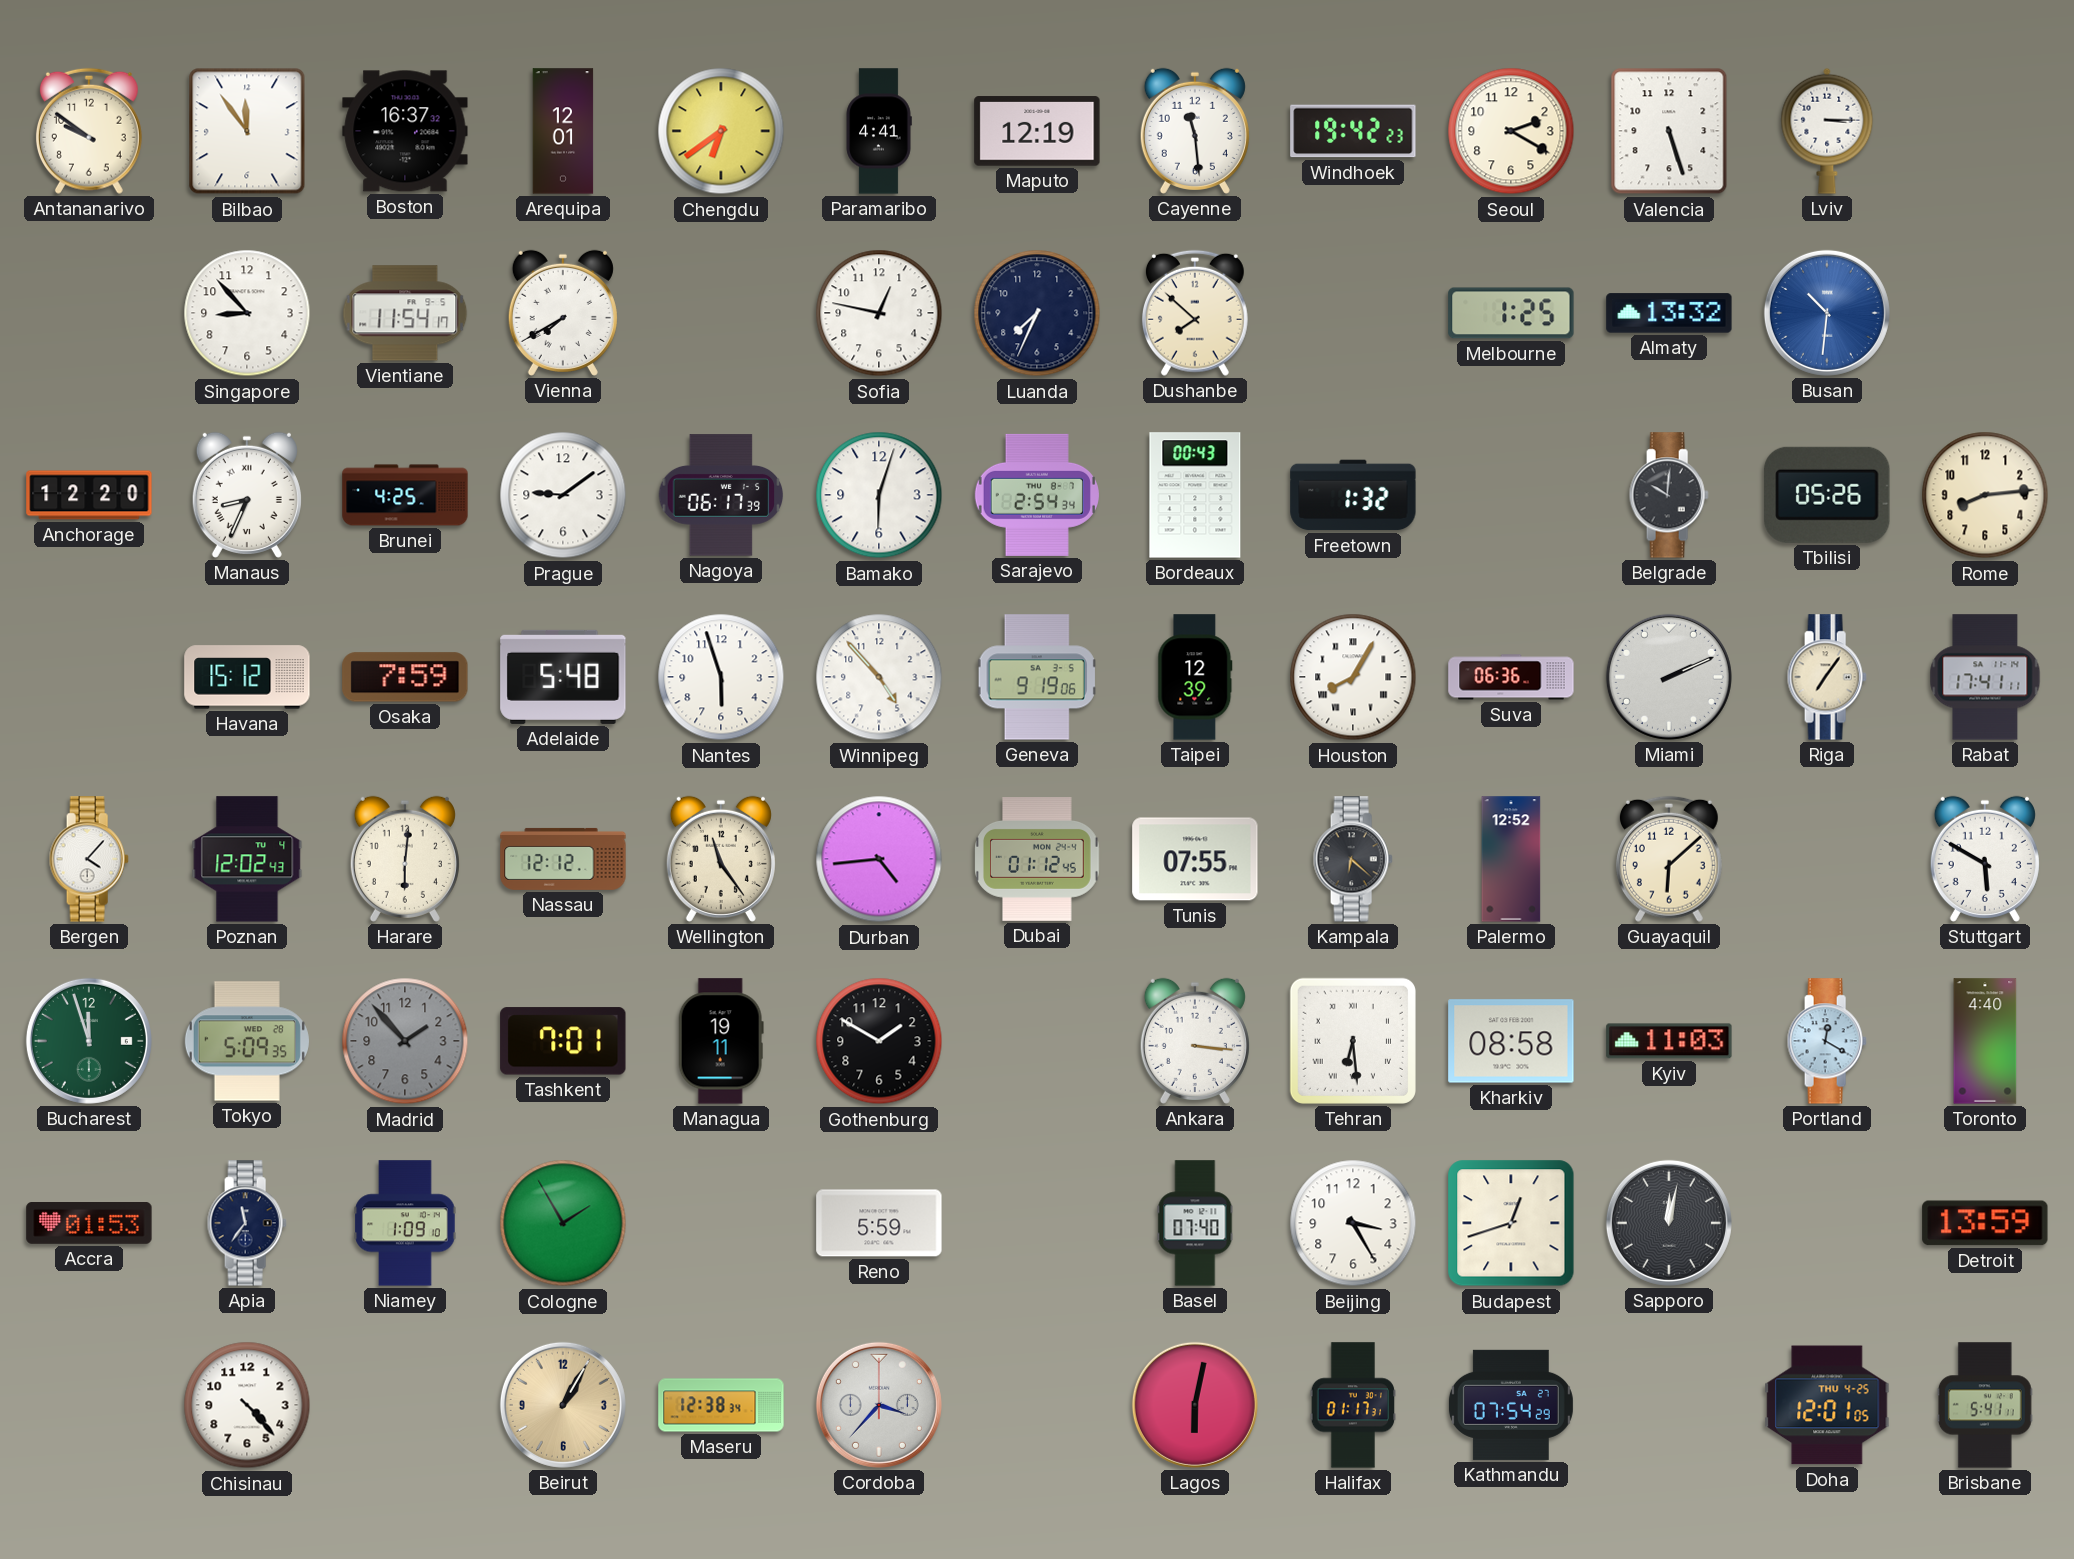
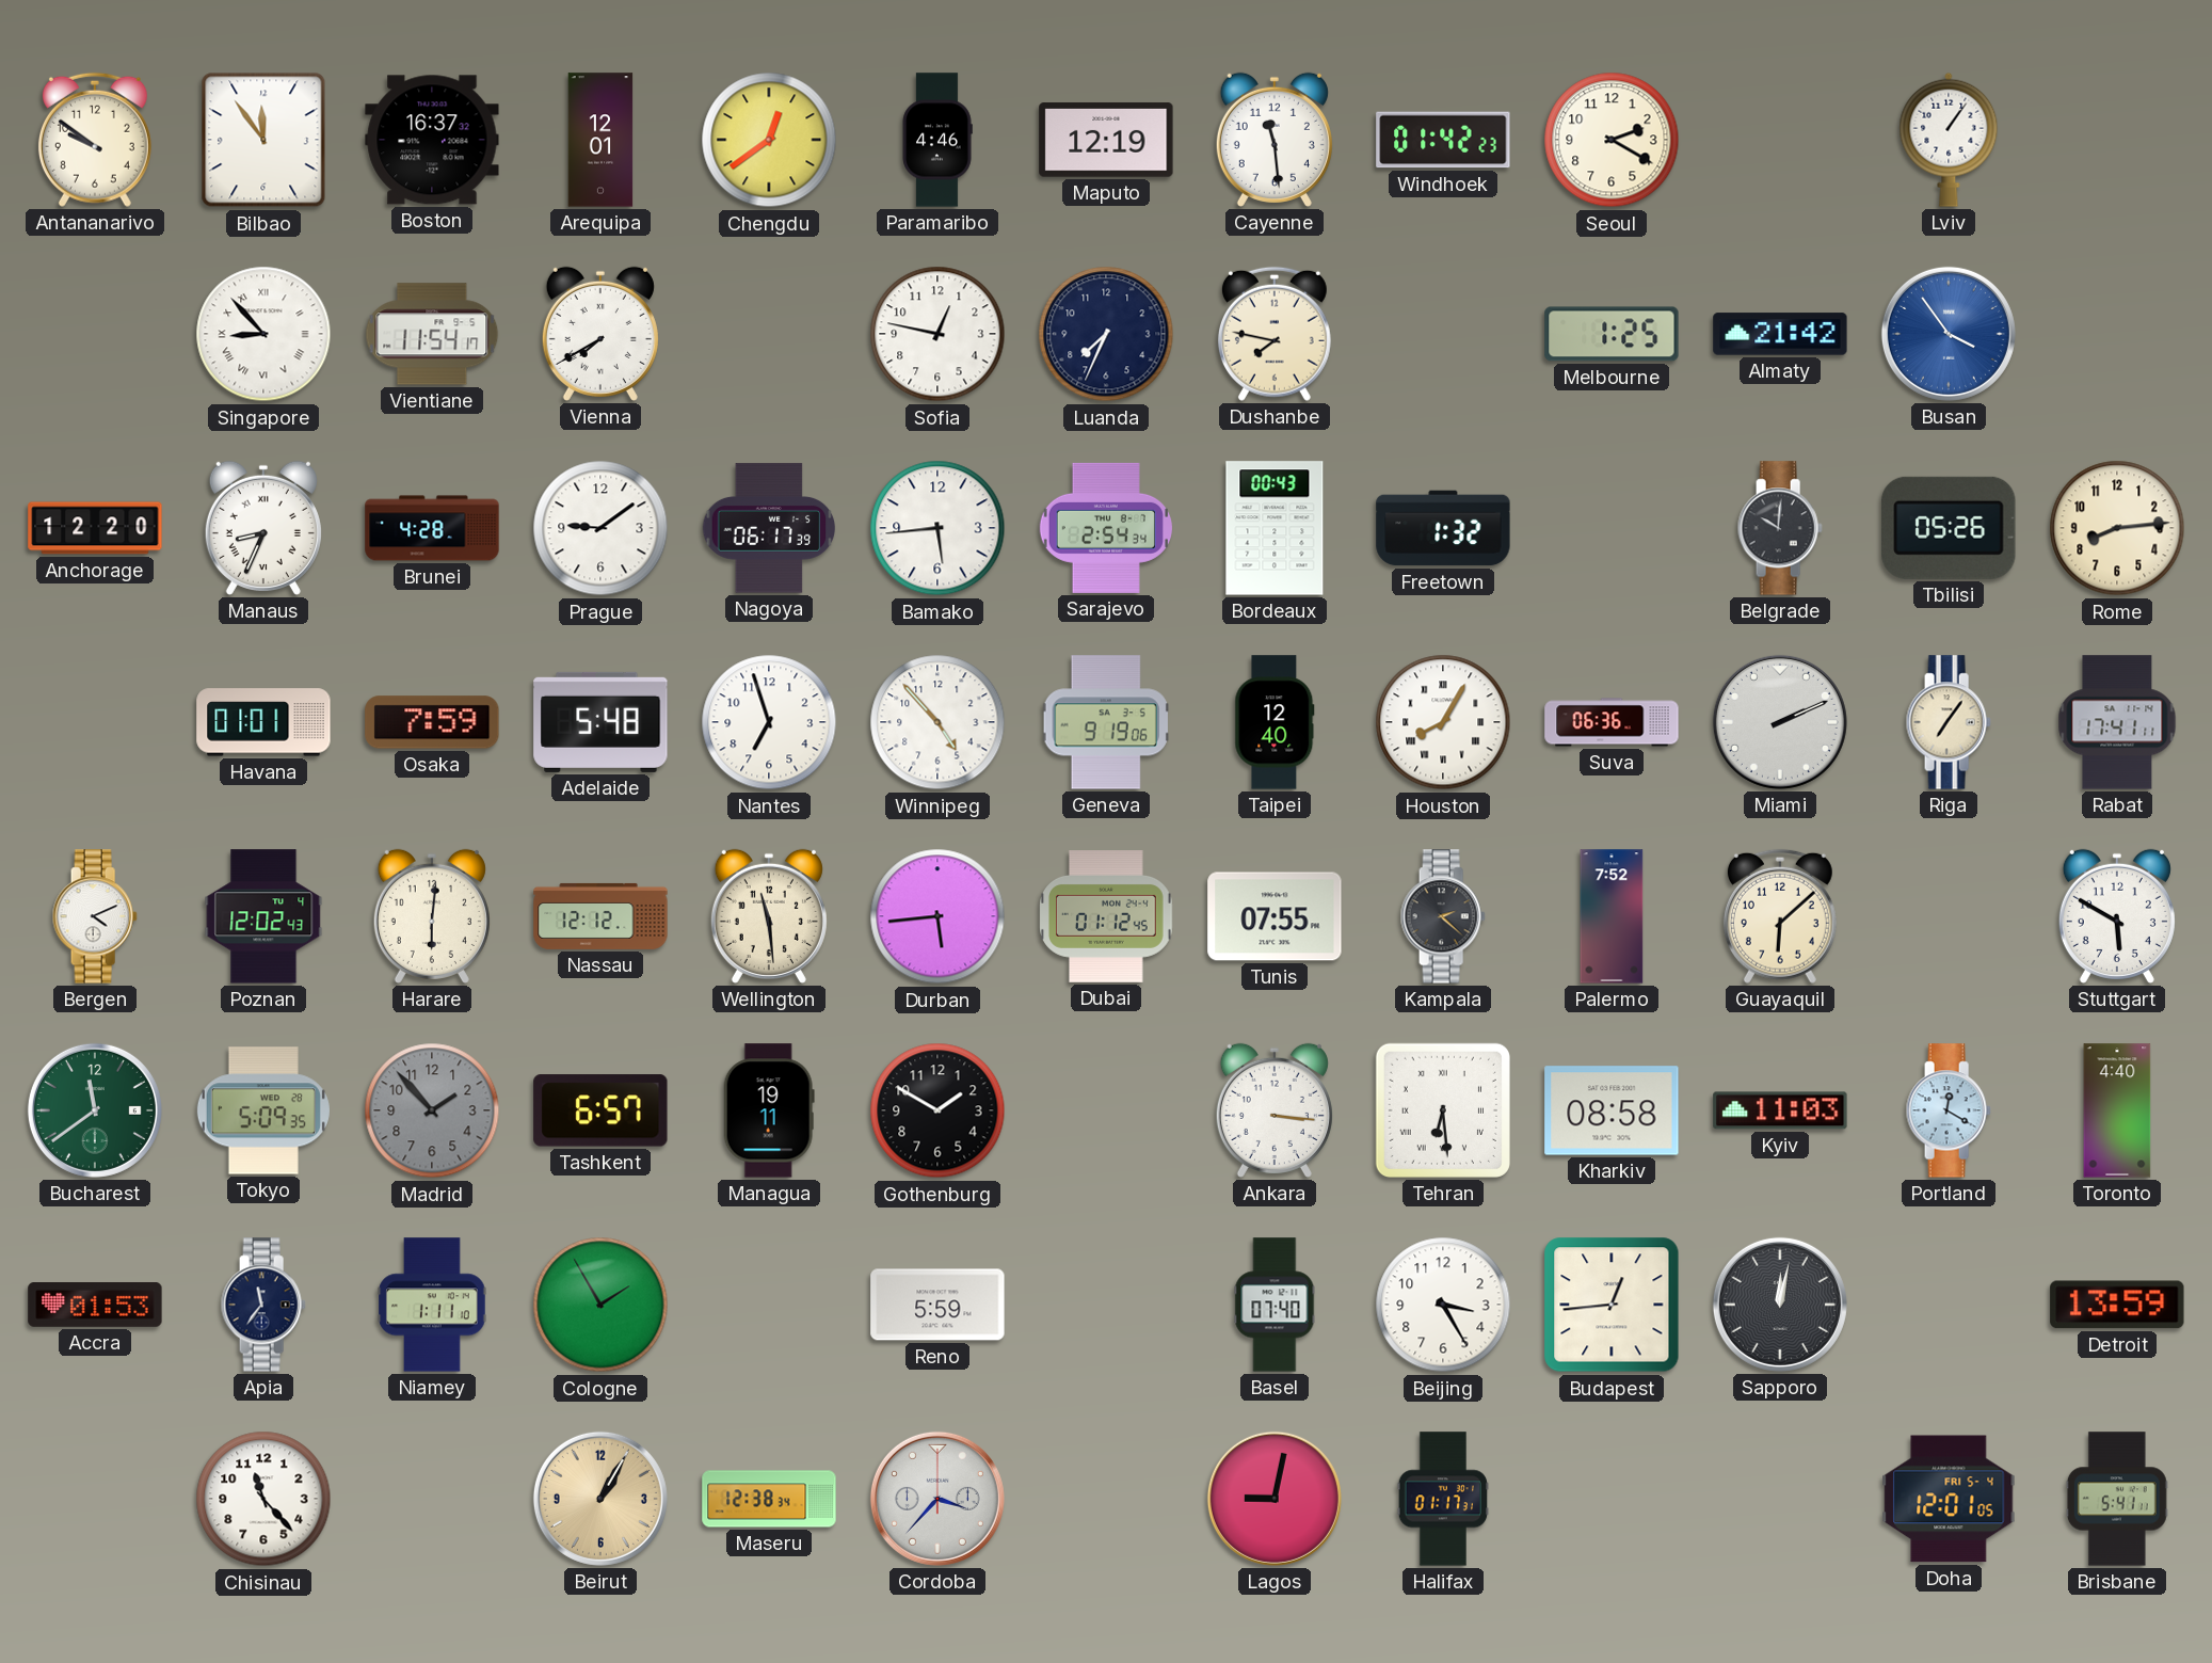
Chengdu: 6:39 -> 12:39
Paramaribo: 4:41 -> 4:46
Windhoek: 19:42 -> 01:42
Valencia: 5:27 -> none
Lviv: 3:15 -> 1:06
Singapore numerals: Arabic -> Roman
Dushanbe: 7:52 -> 7:47
Almaty: 13:32 -> 21:42
Busan: 10:31 -> 3:54
Brunei: 4:25 -> 4:28
Bamako: 6:03 -> 5:44
Havana: 15:12 -> 01:01
Nantes: 5:57 -> 6:57
Taipei: 12:39 -> 12:40
Bergen: 4:07 -> 4:11
Wellington: 11:24 -> 11:29
Durban: 4:44 -> 5:44
Kampala: 6:22 -> 2:22
Palermo: 12:52 -> 7:52
Bucharest: 11:57 -> 11:39
Tashkent: 7:01 -> 6:57
Niamey: 1:09 -> 1:11
Budapest: 12:42 -> 12:44
Chisinau: 4:23 -> 11:23
Lagos: 6:02 -> 9:02
Kathmandu: 07:54 -> none
Doha date: THU 4-25 -> FRI 5-4
